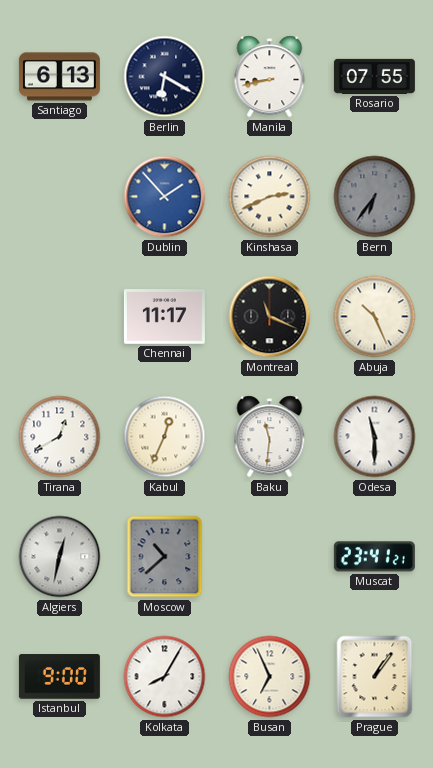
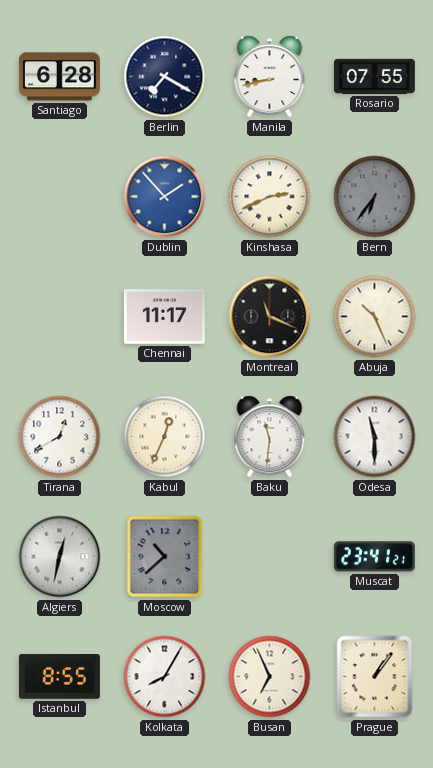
Santiago: 6:13 -> 6:28
Berlin: 6:20 -> 7:20
Istanbul: 9:00 -> 8:55
